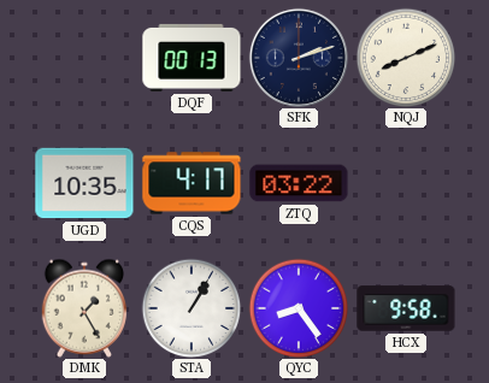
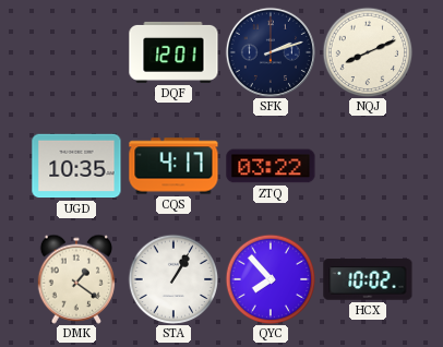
DQF: 00:13 -> 12:01
DMK: 1:25 -> 1:21
QYC: 8:24 -> 7:53
HCX: 9:58 -> 10:02
